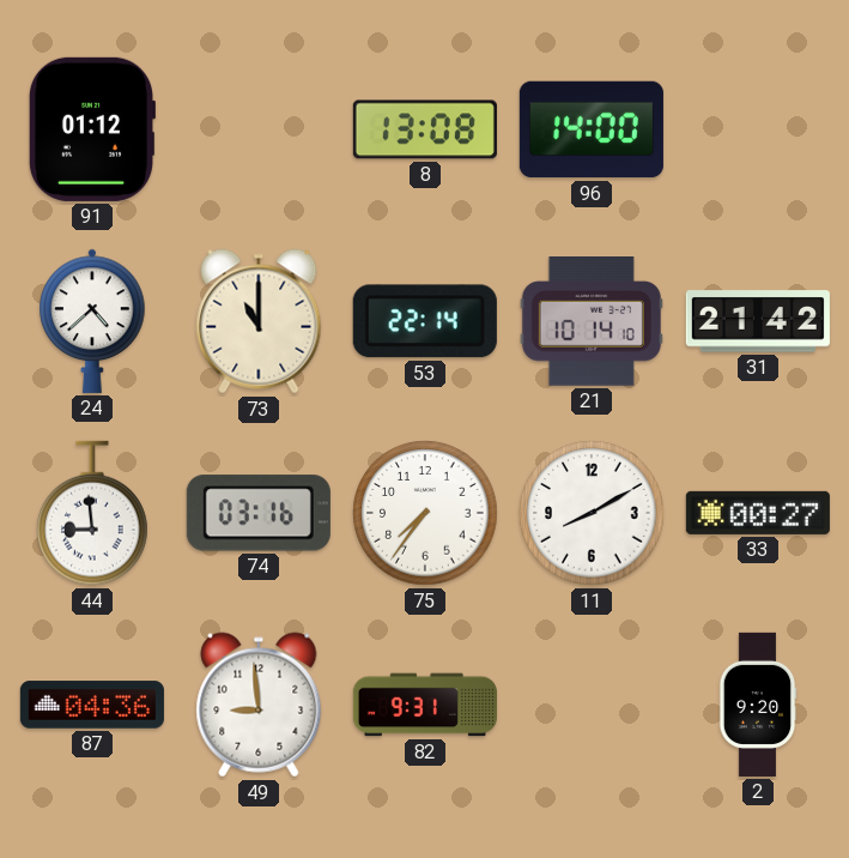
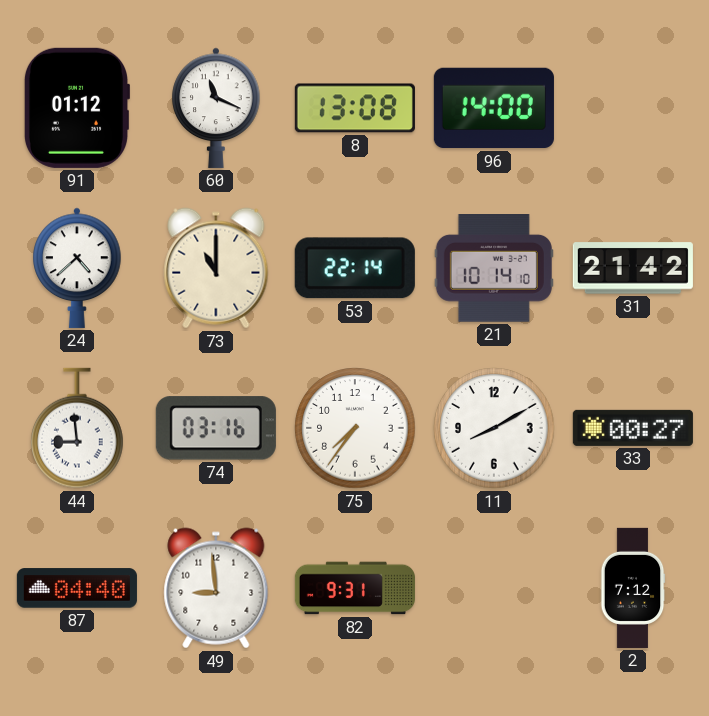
60: none -> 11:19
87: 04:36 -> 04:40
2: 9:20 -> 7:12
